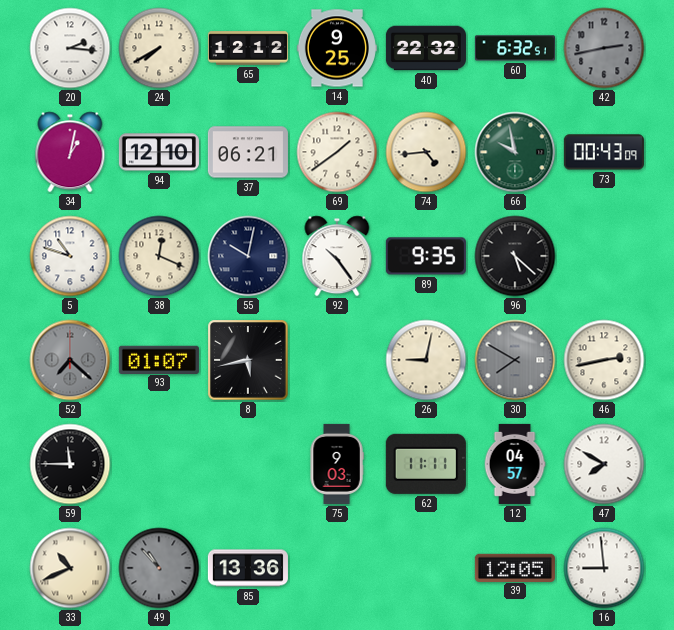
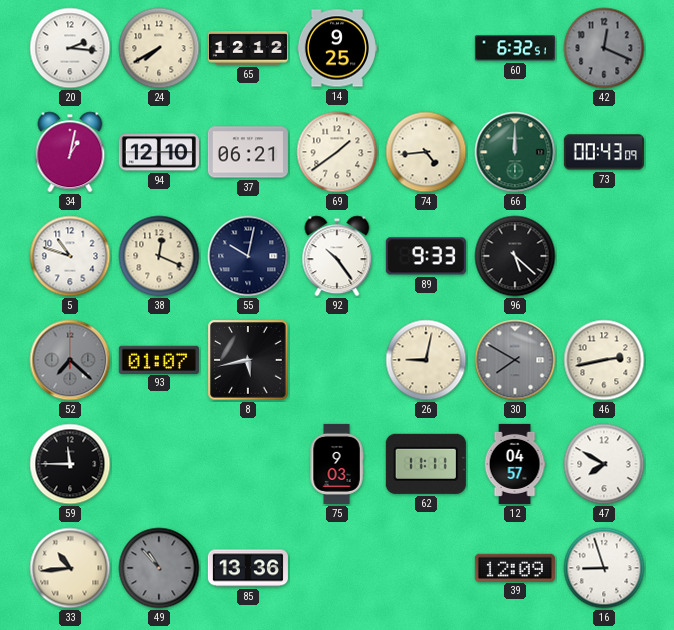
40: 22:32 -> none
42: 2:43 -> 12:19
66: 9:58 -> 12:00
89: 9:35 -> 9:33
33: 10:41 -> 10:44
39: 12:05 -> 12:09
16: 8:59 -> 8:57
